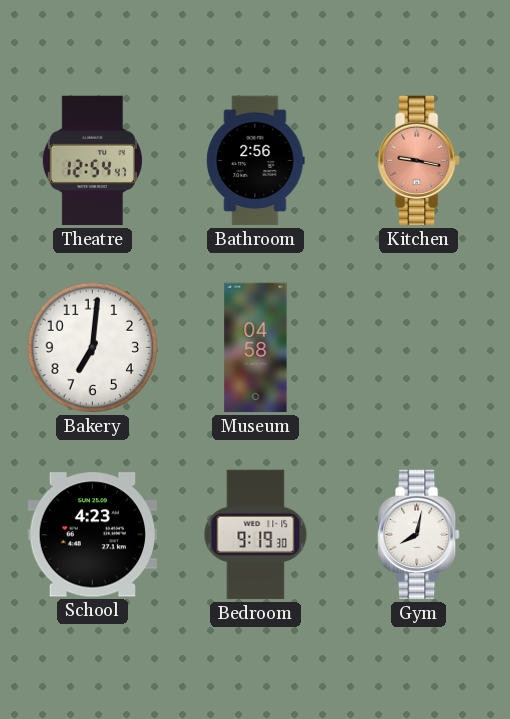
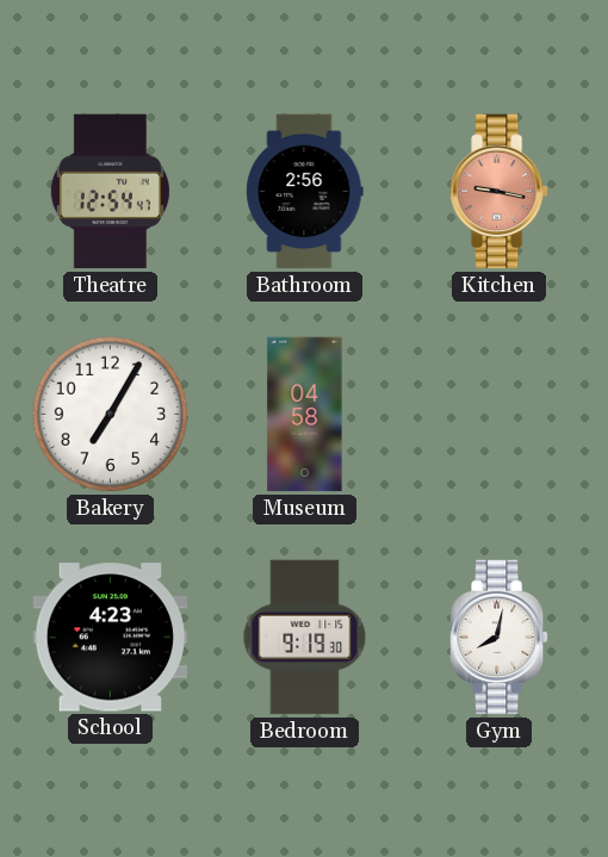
Bakery: 7:01 -> 7:05
